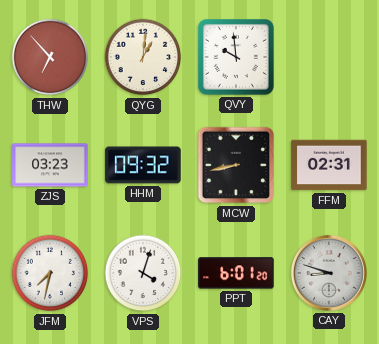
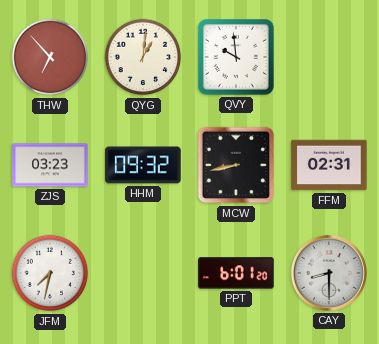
VPS: 4:03 -> none
CAY: 8:48 -> 8:30
